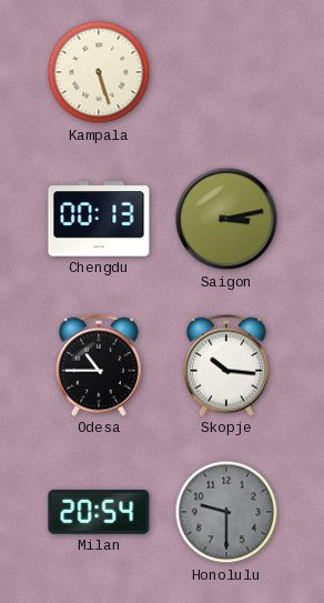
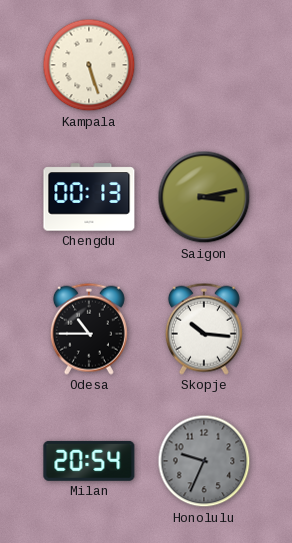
Honolulu: 9:30 -> 9:34
